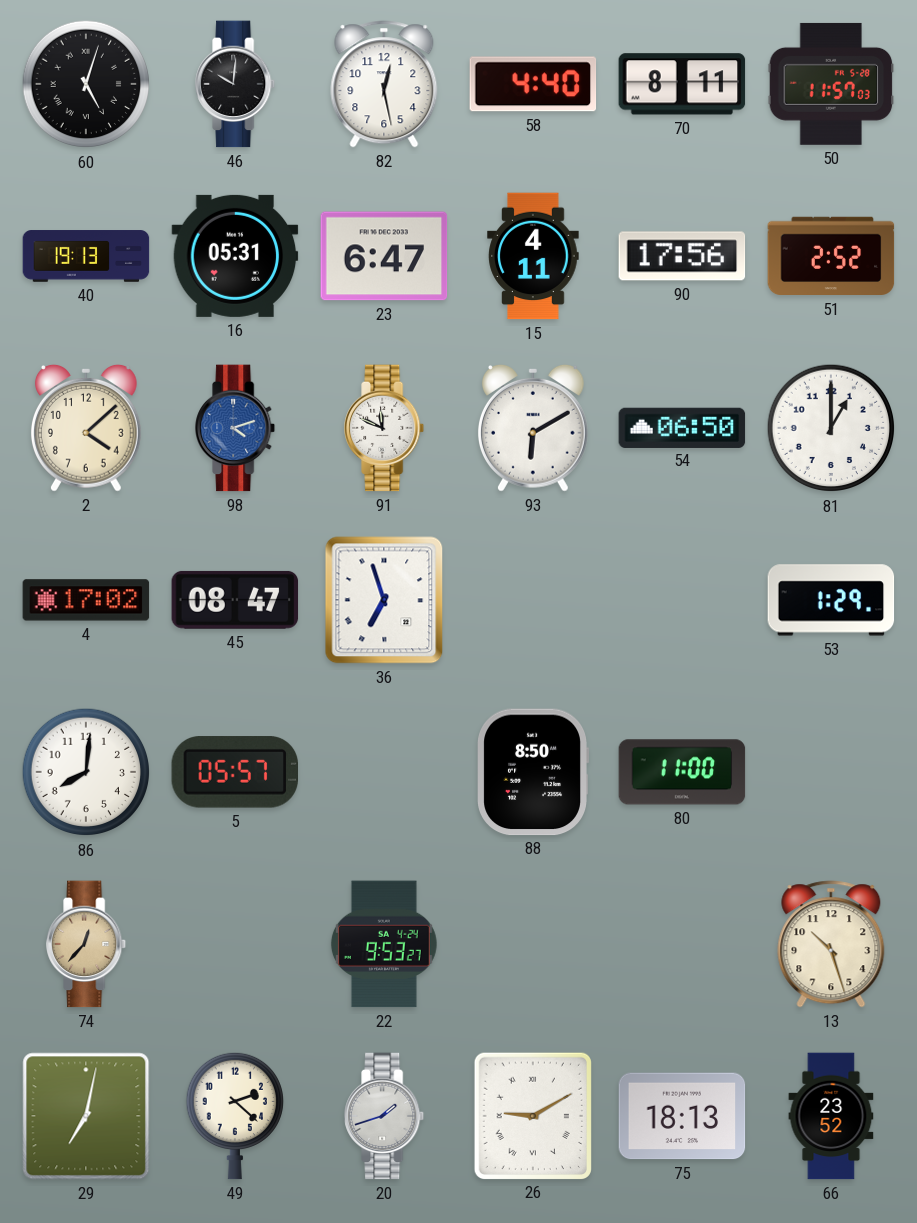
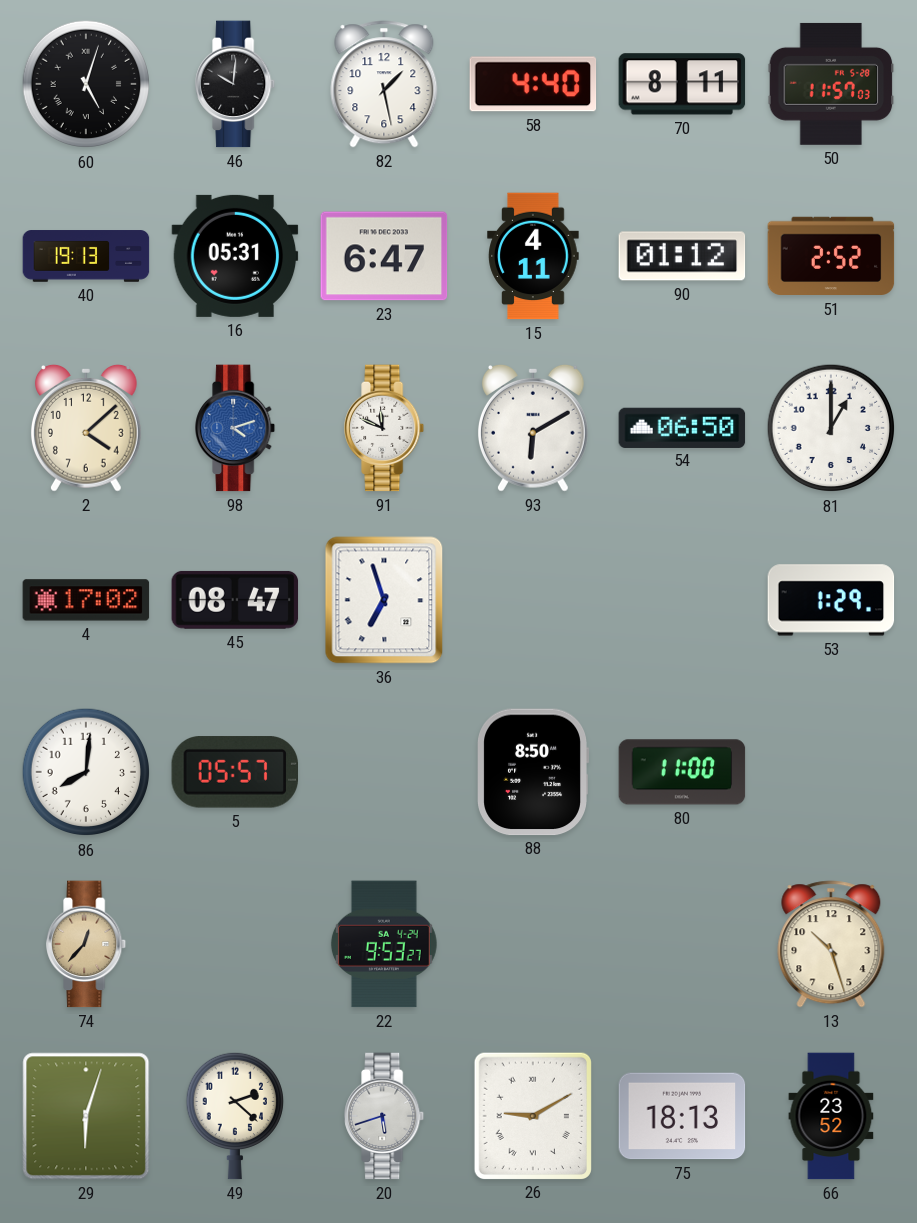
82: 12:28 -> 1:28
90: 17:56 -> 01:12
29: 7:02 -> 6:03
20: 1:42 -> 5:42
